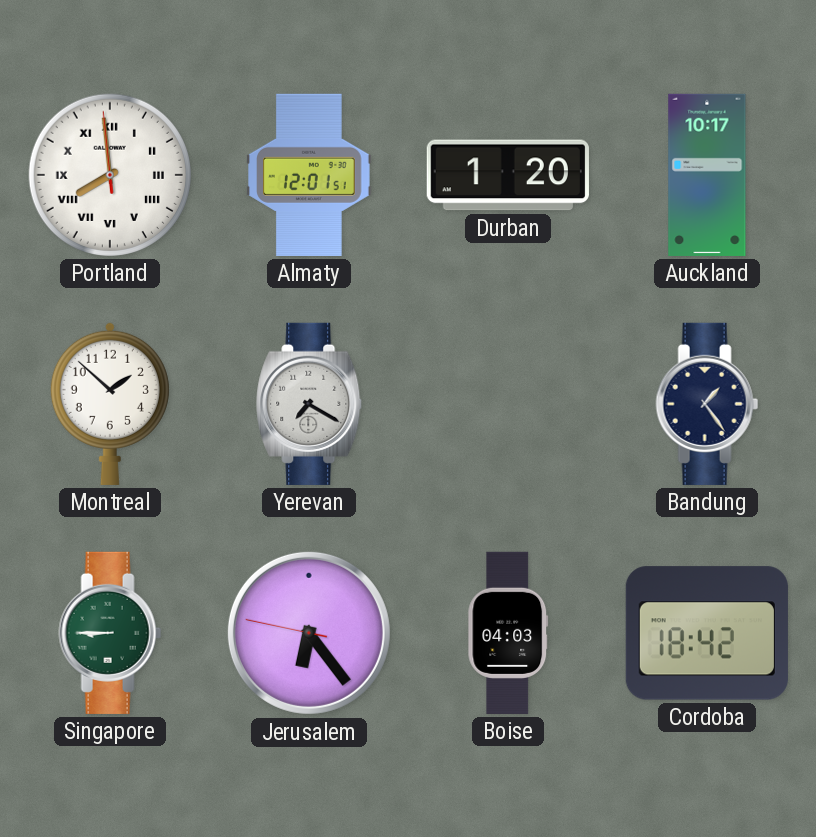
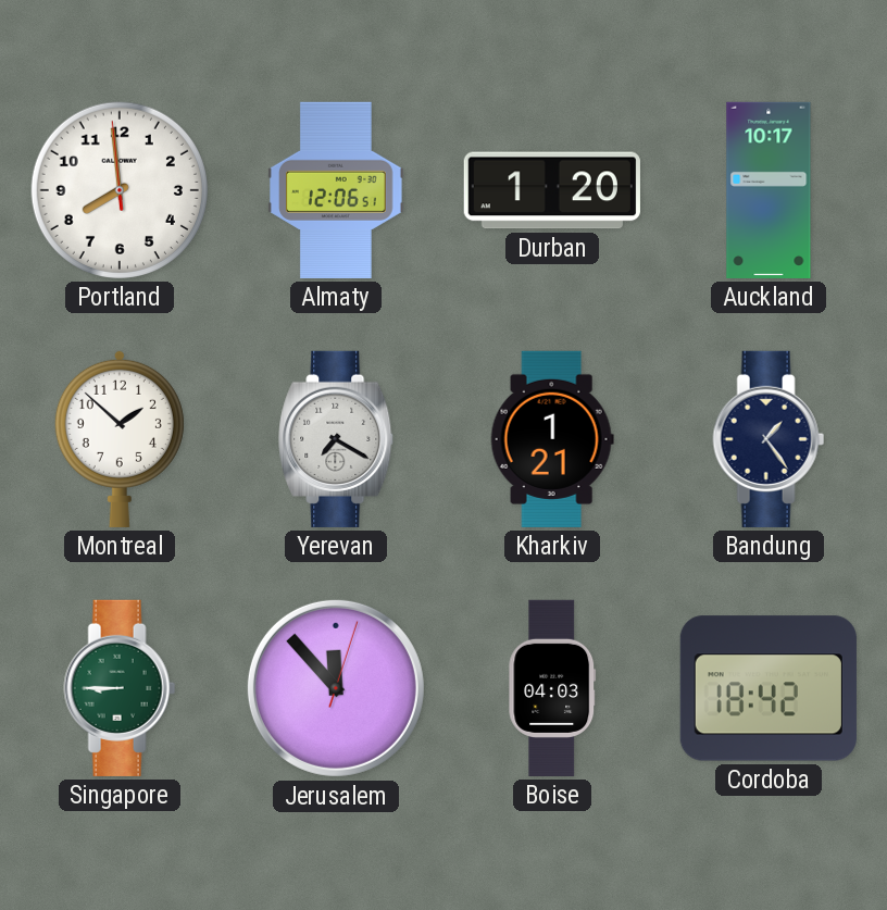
Portland numerals: Roman -> Arabic
Almaty: 12:01 -> 12:06
Kharkiv: none -> 1:21
Jerusalem: 6:23 -> 11:53
